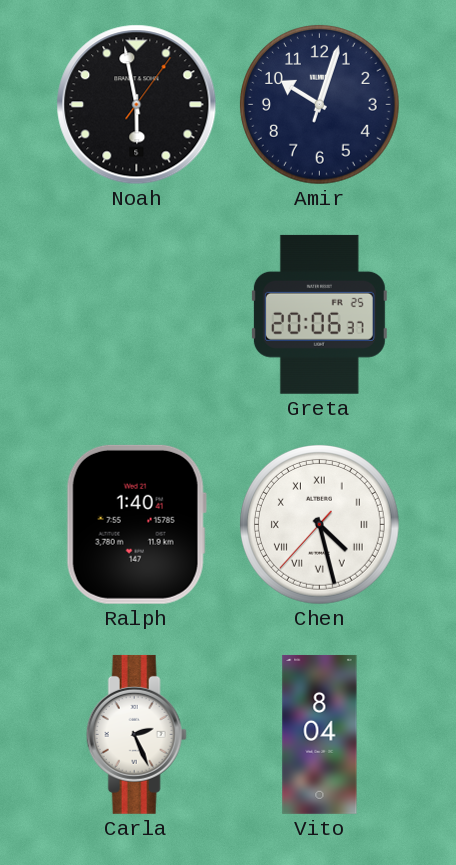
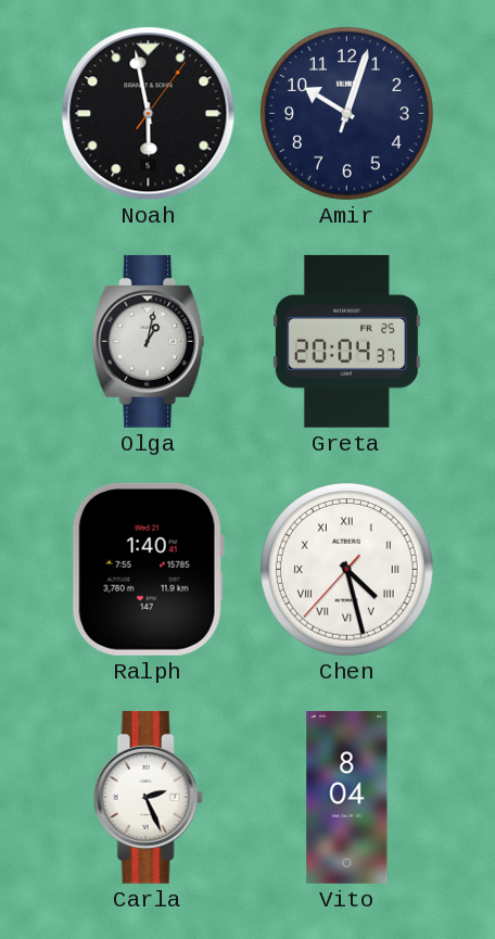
Olga: none -> 1:02
Greta: 20:06 -> 20:04
